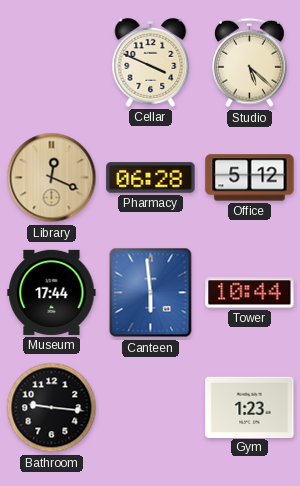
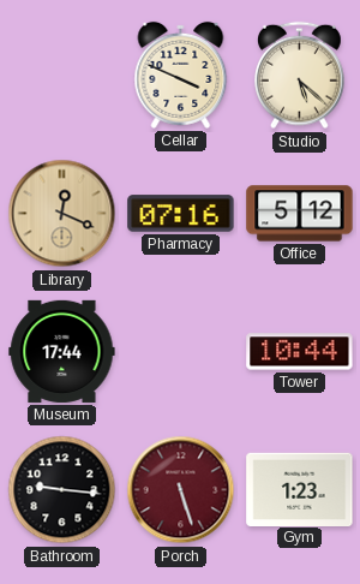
Pharmacy: 06:28 -> 07:16
Canteen: 5:59 -> none
Porch: none -> 5:27
